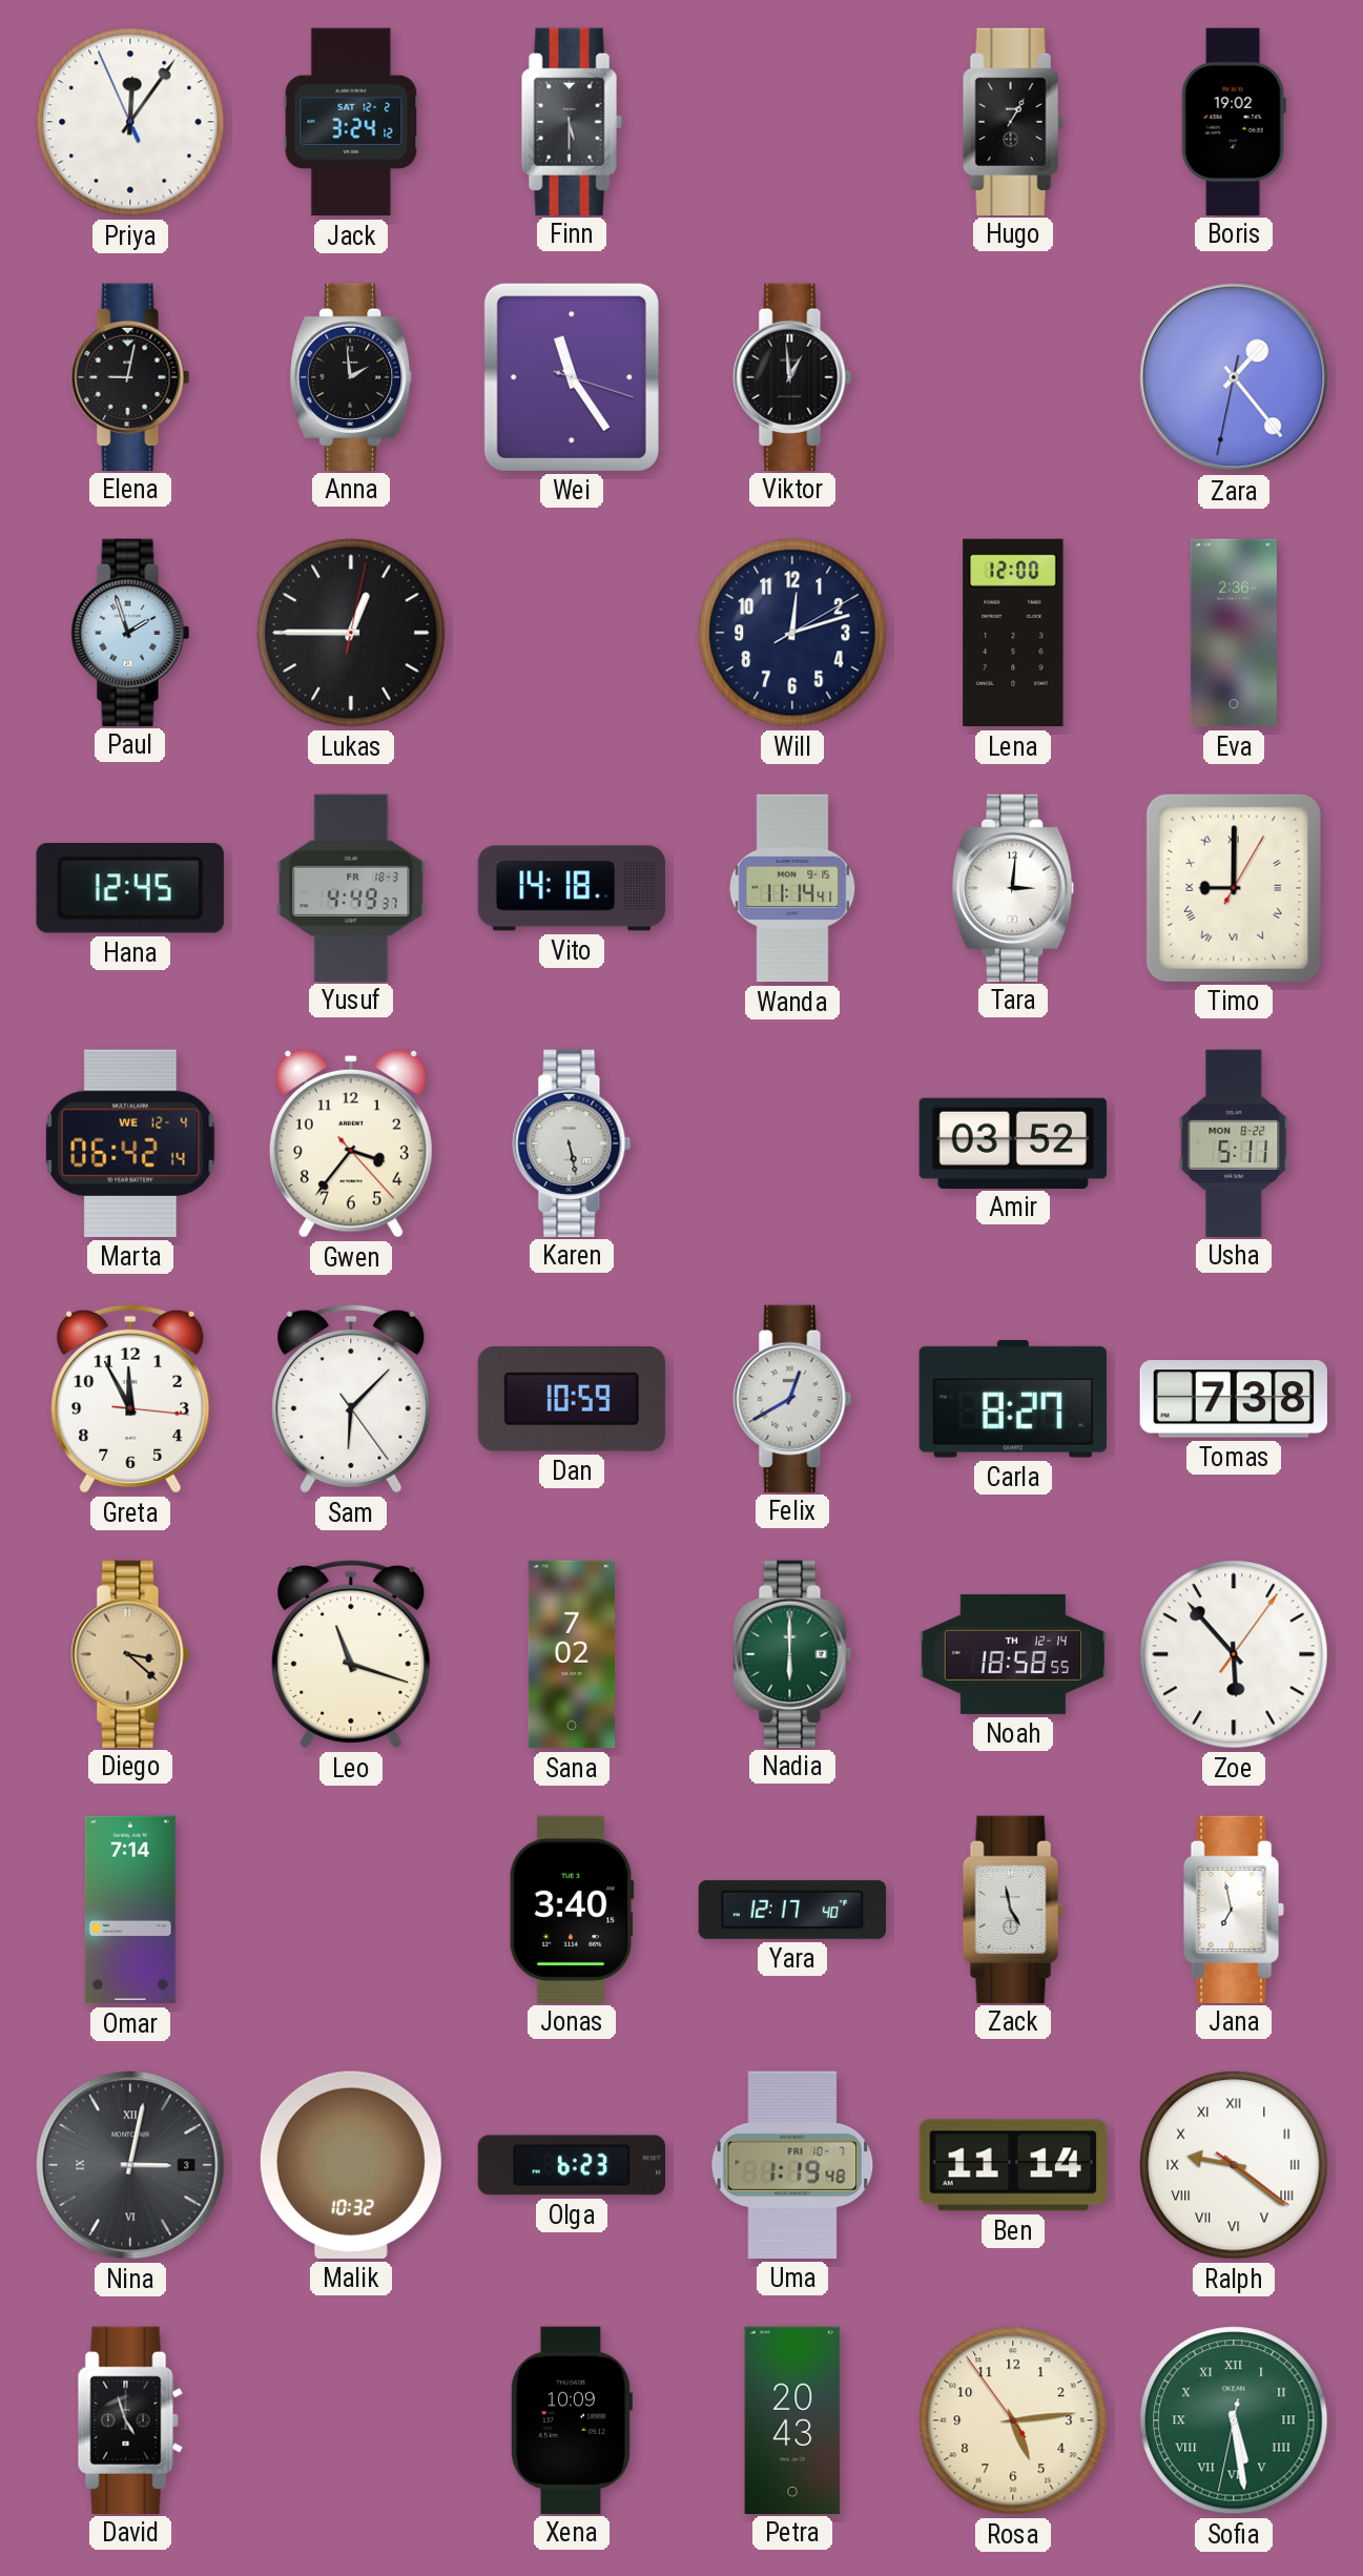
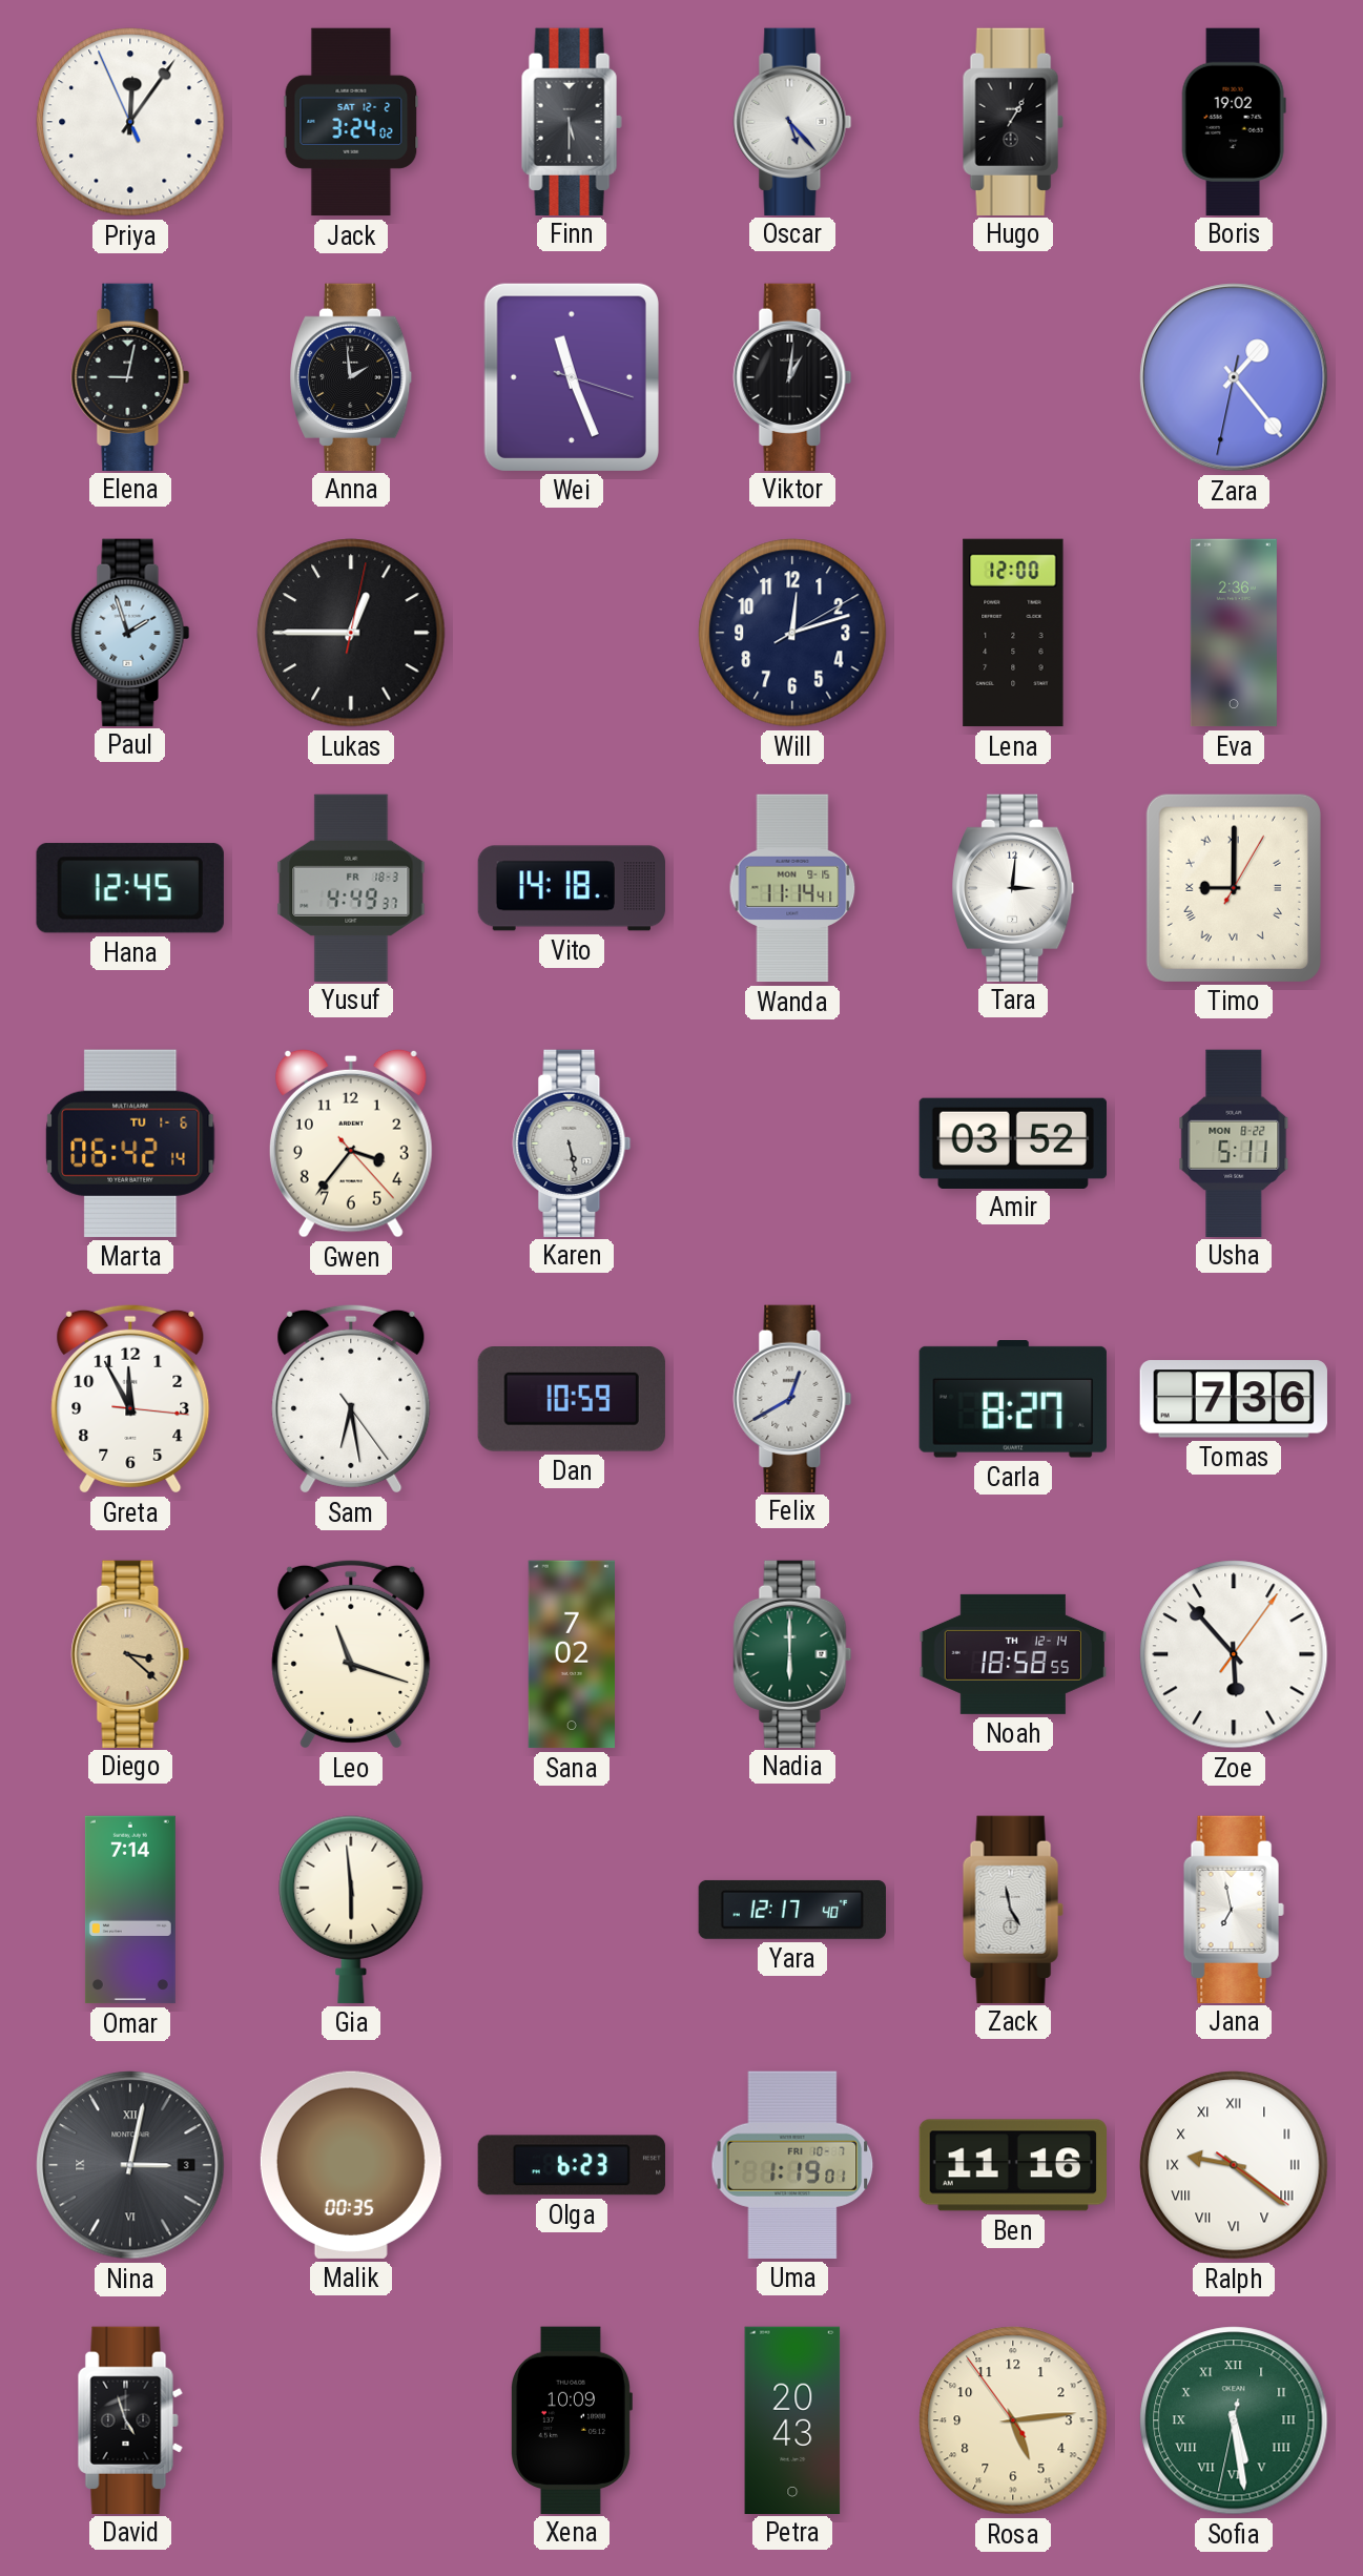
Jack: 3:24:12 -> 3:24:02
Oscar: none -> 5:23
Wei: 11:24 -> 11:26
Viktor: 12:59 -> 1:01
Marta date: WE 12-4 -> TU 1-6
Sam: 6:07 -> 6:28
Tomas: 7:38 -> 7:36
Gia: none -> 5:59
Jonas: 3:40 -> none
Malik: 10:32 -> 00:35
Uma: 1:19:48 -> 1:19:01
Ben: 11:14 -> 11:16
